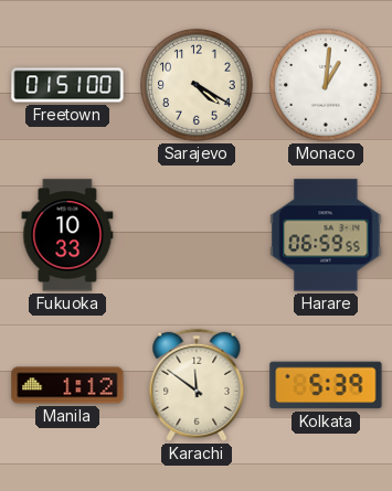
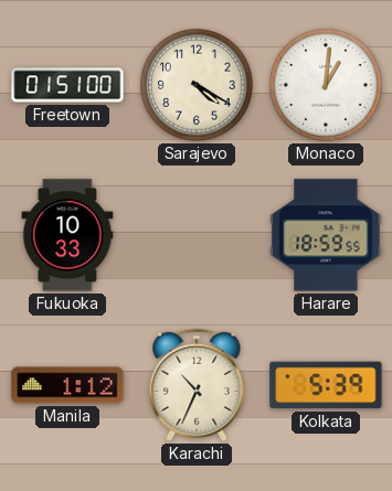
Harare: 06:59 -> 18:59
Karachi: 11:51 -> 10:34
